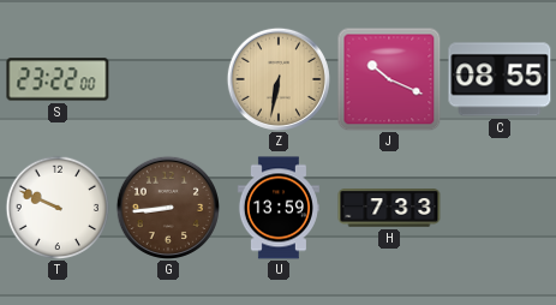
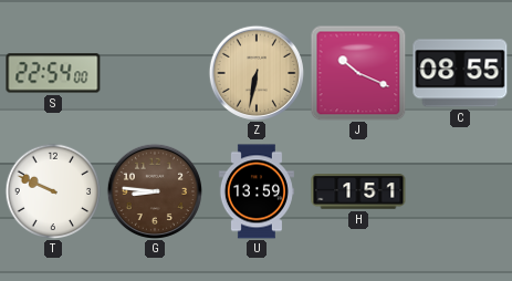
S: 23:22 -> 22:54
G: 8:44 -> 8:46
H: 7:33 -> 1:51
